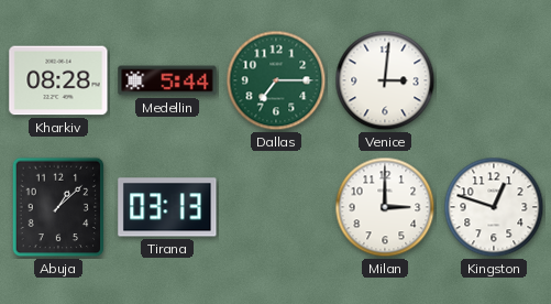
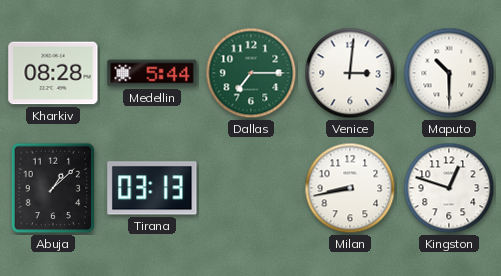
Maputo: none -> 10:30
Milan: 3:00 -> 8:43
